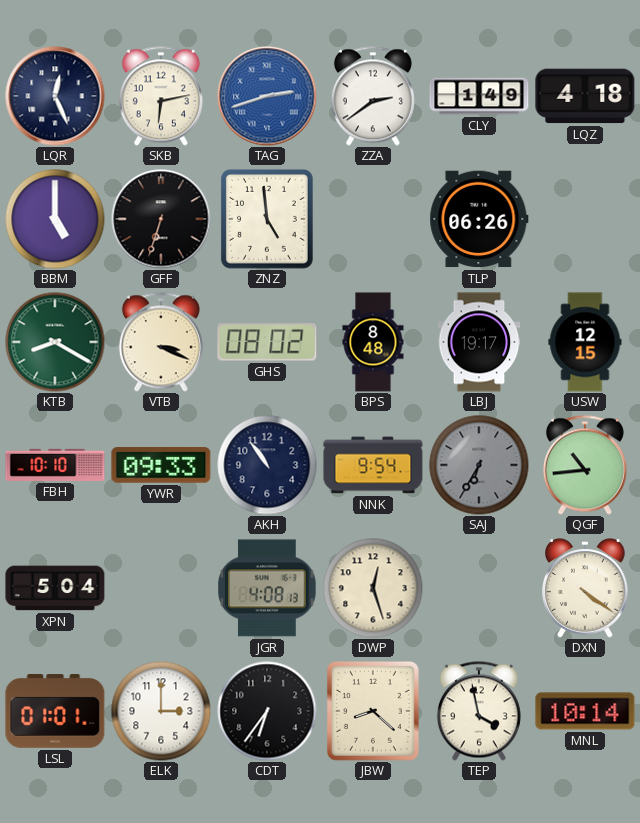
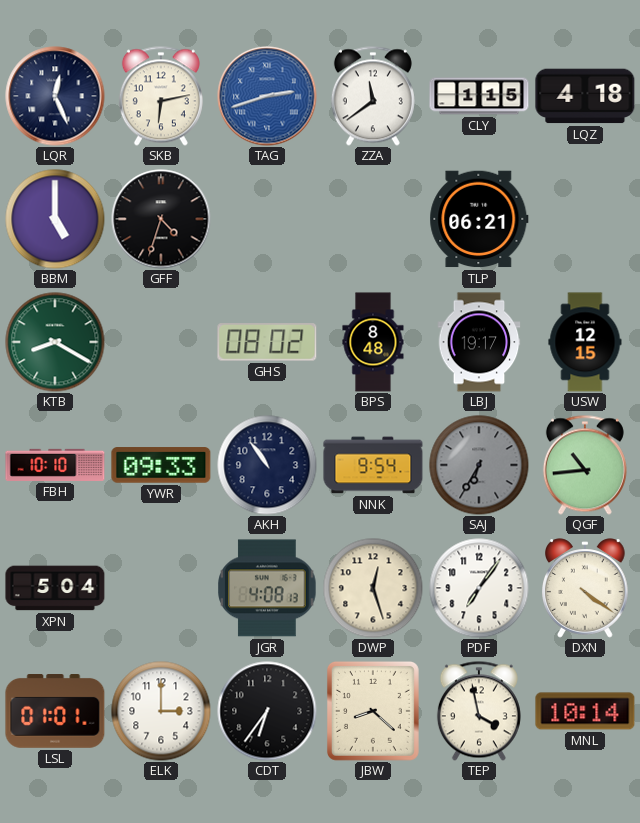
ZZA: 2:39 -> 11:39
CLY: 1:49 -> 1:15
GFF: 6:33 -> 4:33
ZNZ: 4:59 -> none
TLP: 06:26 -> 06:21
VTB: 3:19 -> none
PDF: none -> 7:06
